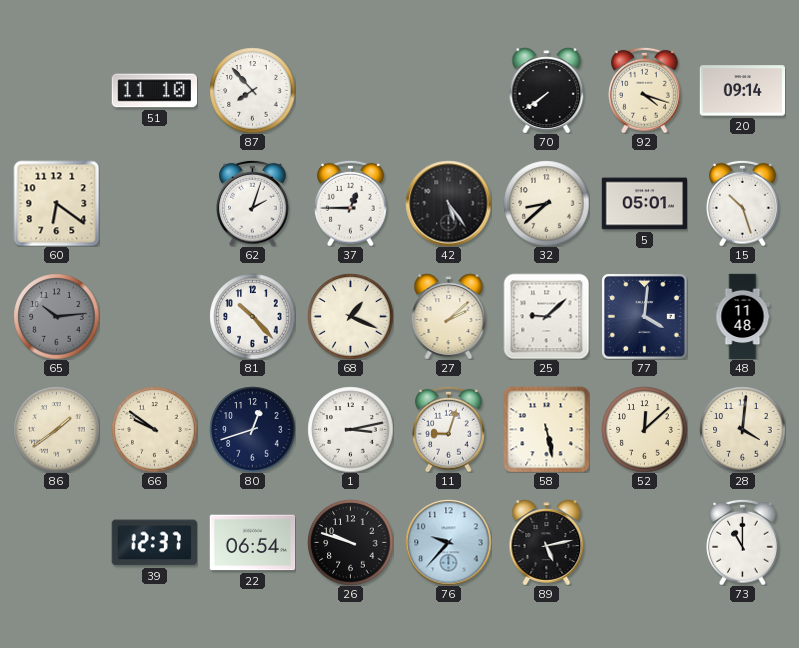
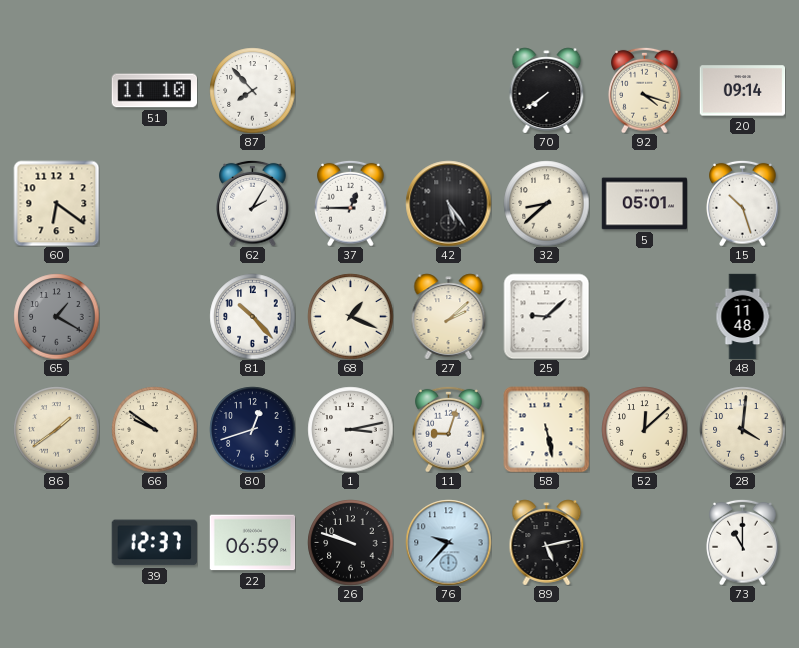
62: 2:03 -> 2:05
65: 10:14 -> 1:20
77: 4:01 -> none
22: 06:54 -> 06:59
